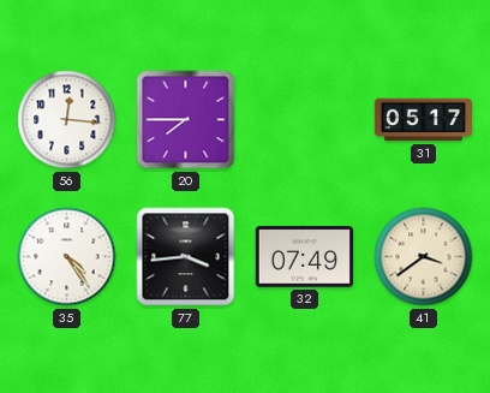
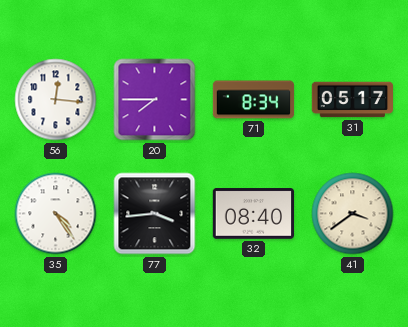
71: none -> 8:34
32: 07:49 -> 08:40
